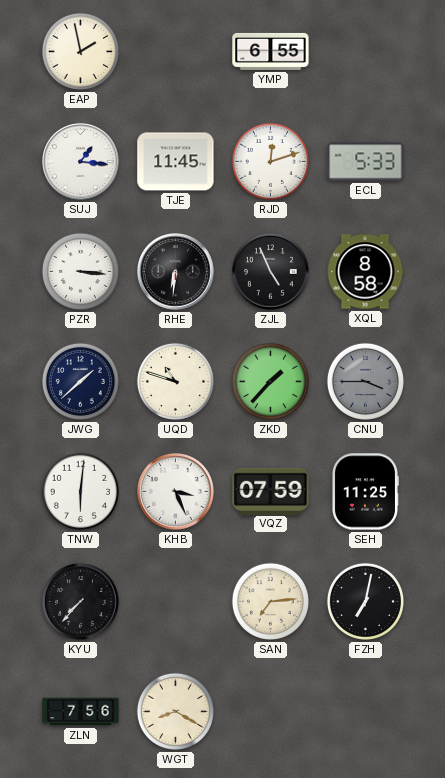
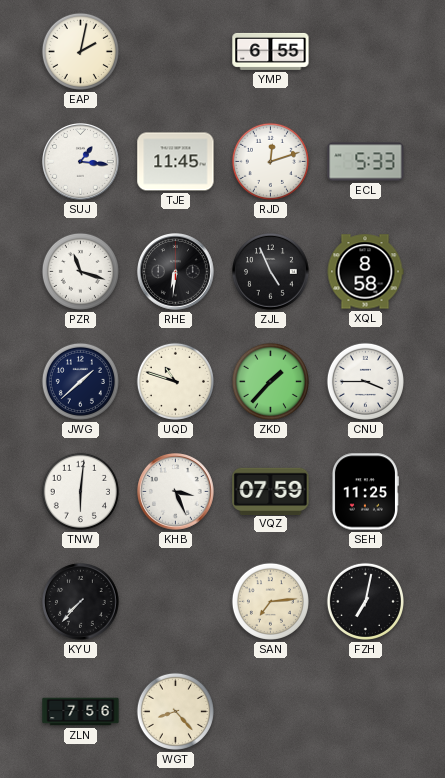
EAP: 1:58 -> 2:02
PZR: 3:16 -> 11:18
CNU dial: grey -> white
WGT: 8:20 -> 8:23
